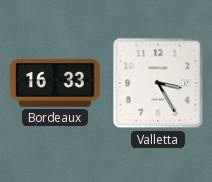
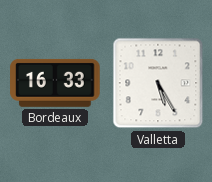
Valletta: 3:25 -> 5:25
